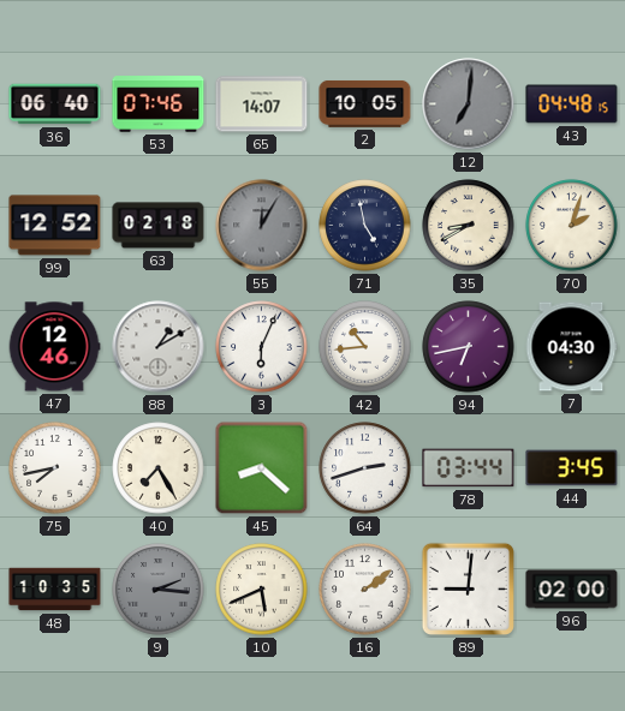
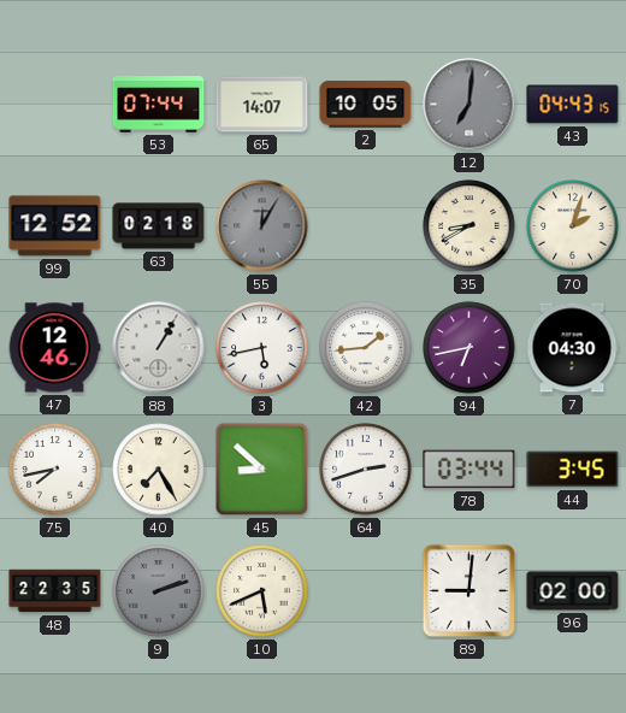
36: 06:40 -> none
53: 07:46 -> 07:44
43: 04:48 -> 04:43
71: 4:58 -> none
88: 1:10 -> 1:05
3: 6:04 -> 5:43
42: 10:44 -> 1:44
45: 8:22 -> 8:52
48: 10:35 -> 22:35
9: 2:16 -> 2:12
16: 2:09 -> none
